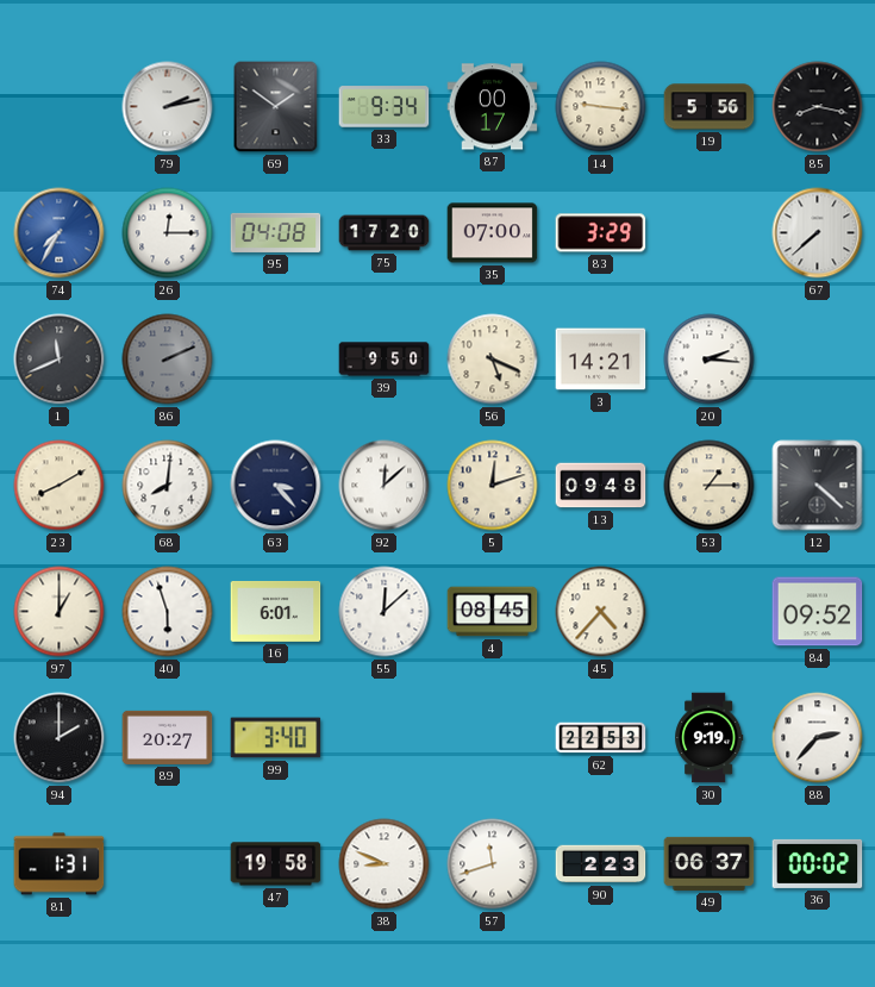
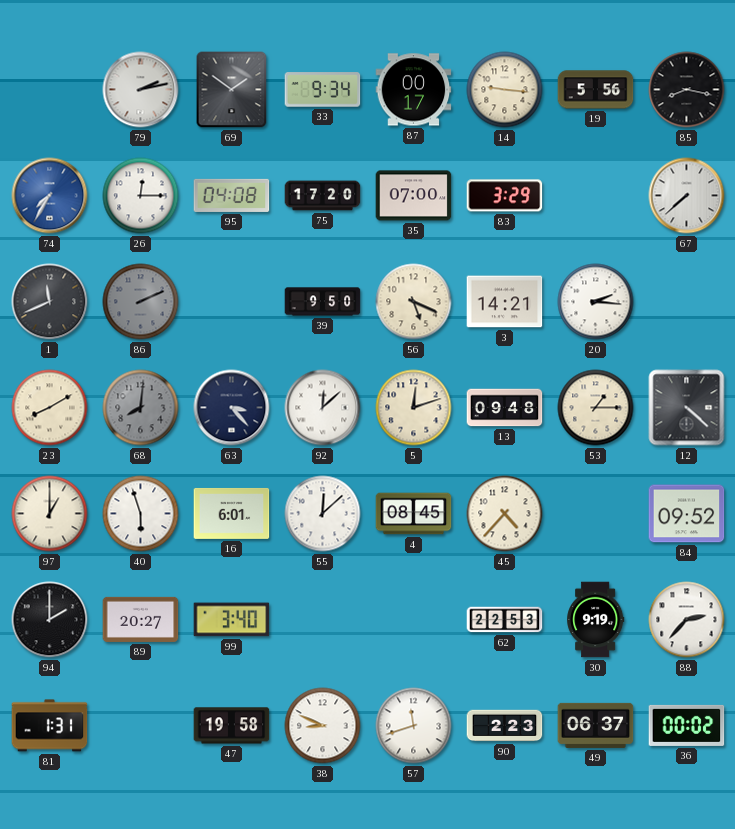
68 dial: white -> grey
